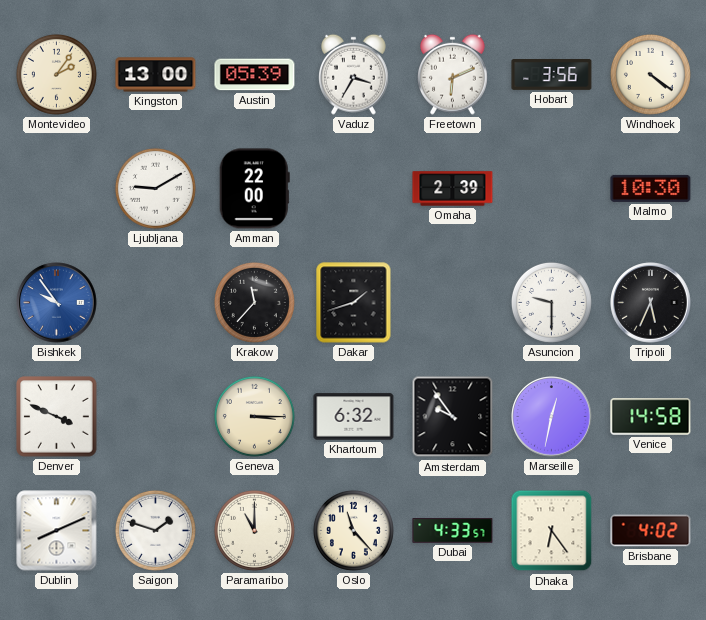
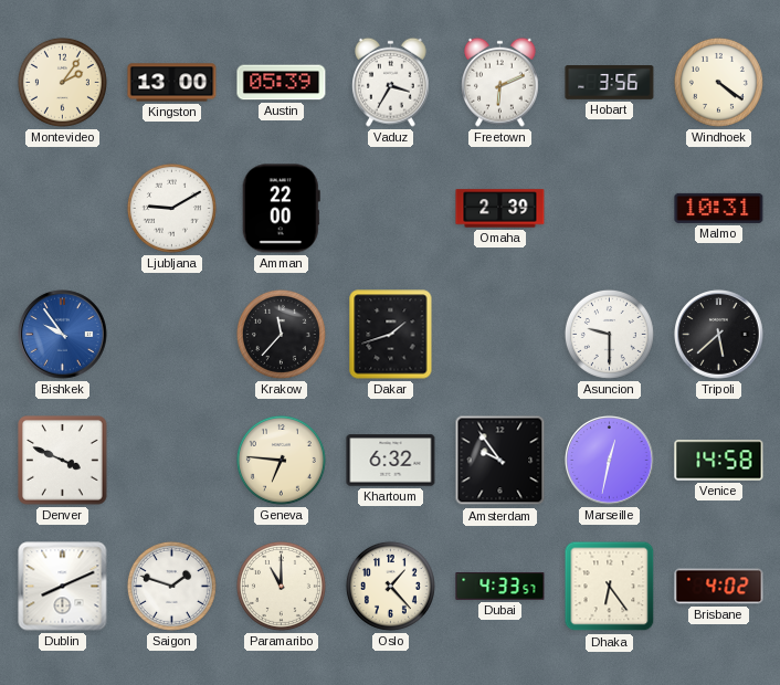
Malmo: 10:30 -> 10:31
Tripoli: 5:34 -> 5:38
Geneva: 3:15 -> 6:46
Oslo: 11:23 -> 1:23
